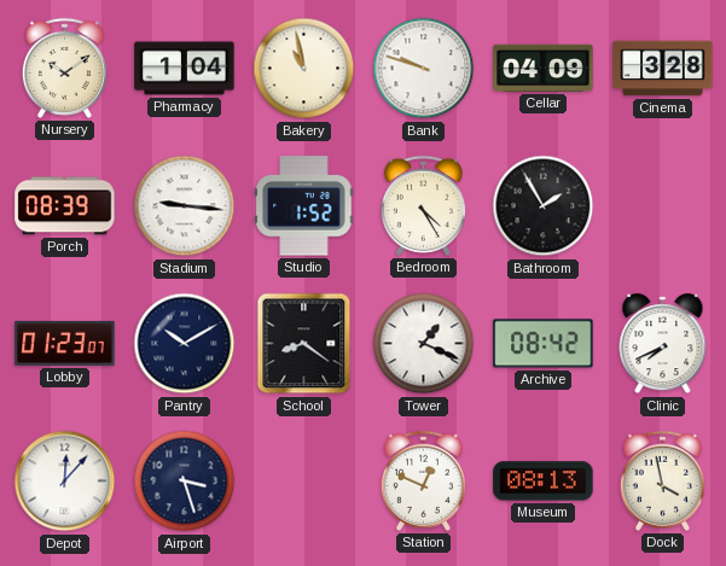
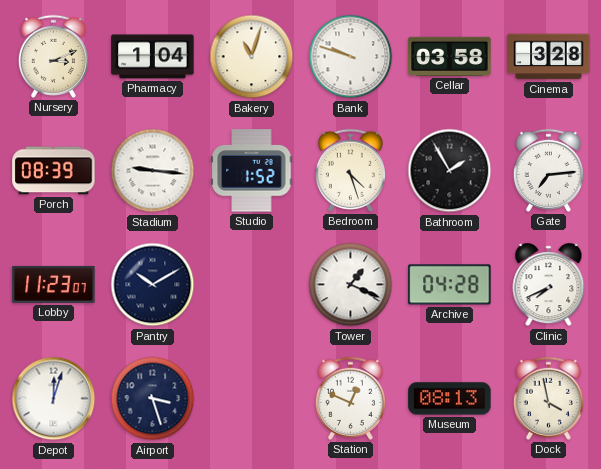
Nursery: 10:09 -> 3:11
Bakery: 10:58 -> 11:03
Cellar: 04:09 -> 03:58
Bedroom: 4:25 -> 4:27
Gate: none -> 7:14
Lobby: 01:23 -> 11:23
School: 8:21 -> none
Archive: 08:42 -> 04:28
Depot: 12:07 -> 12:03
